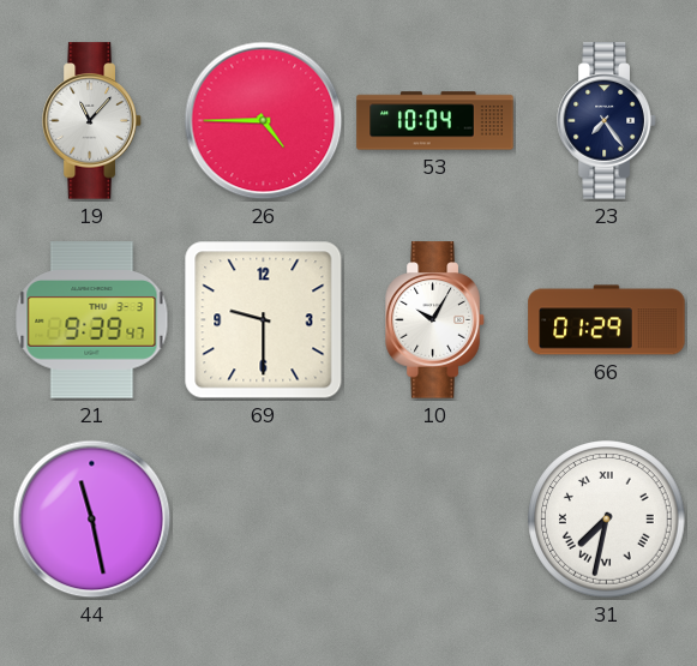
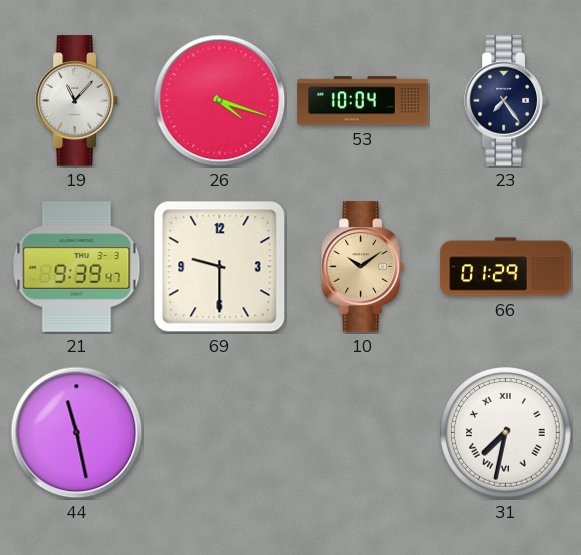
26: 4:45 -> 4:18
10: 10:05 -> 10:09
10 dial: white -> champagne
